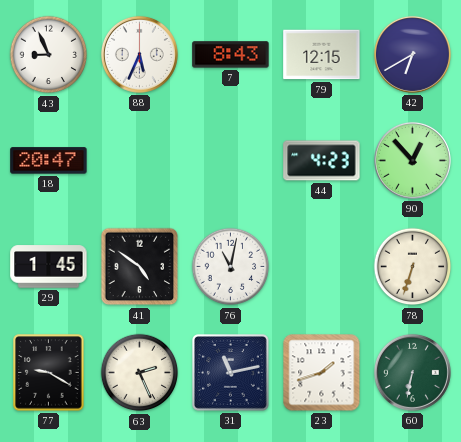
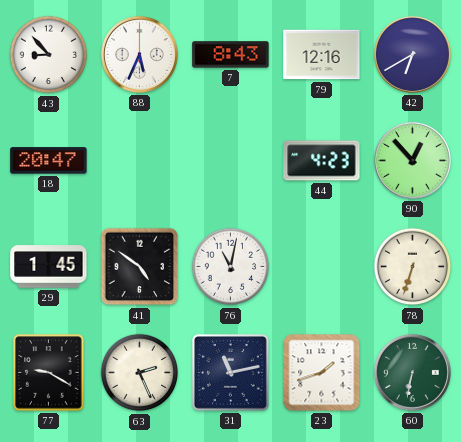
43: 8:56 -> 8:53
79: 12:15 -> 12:16
